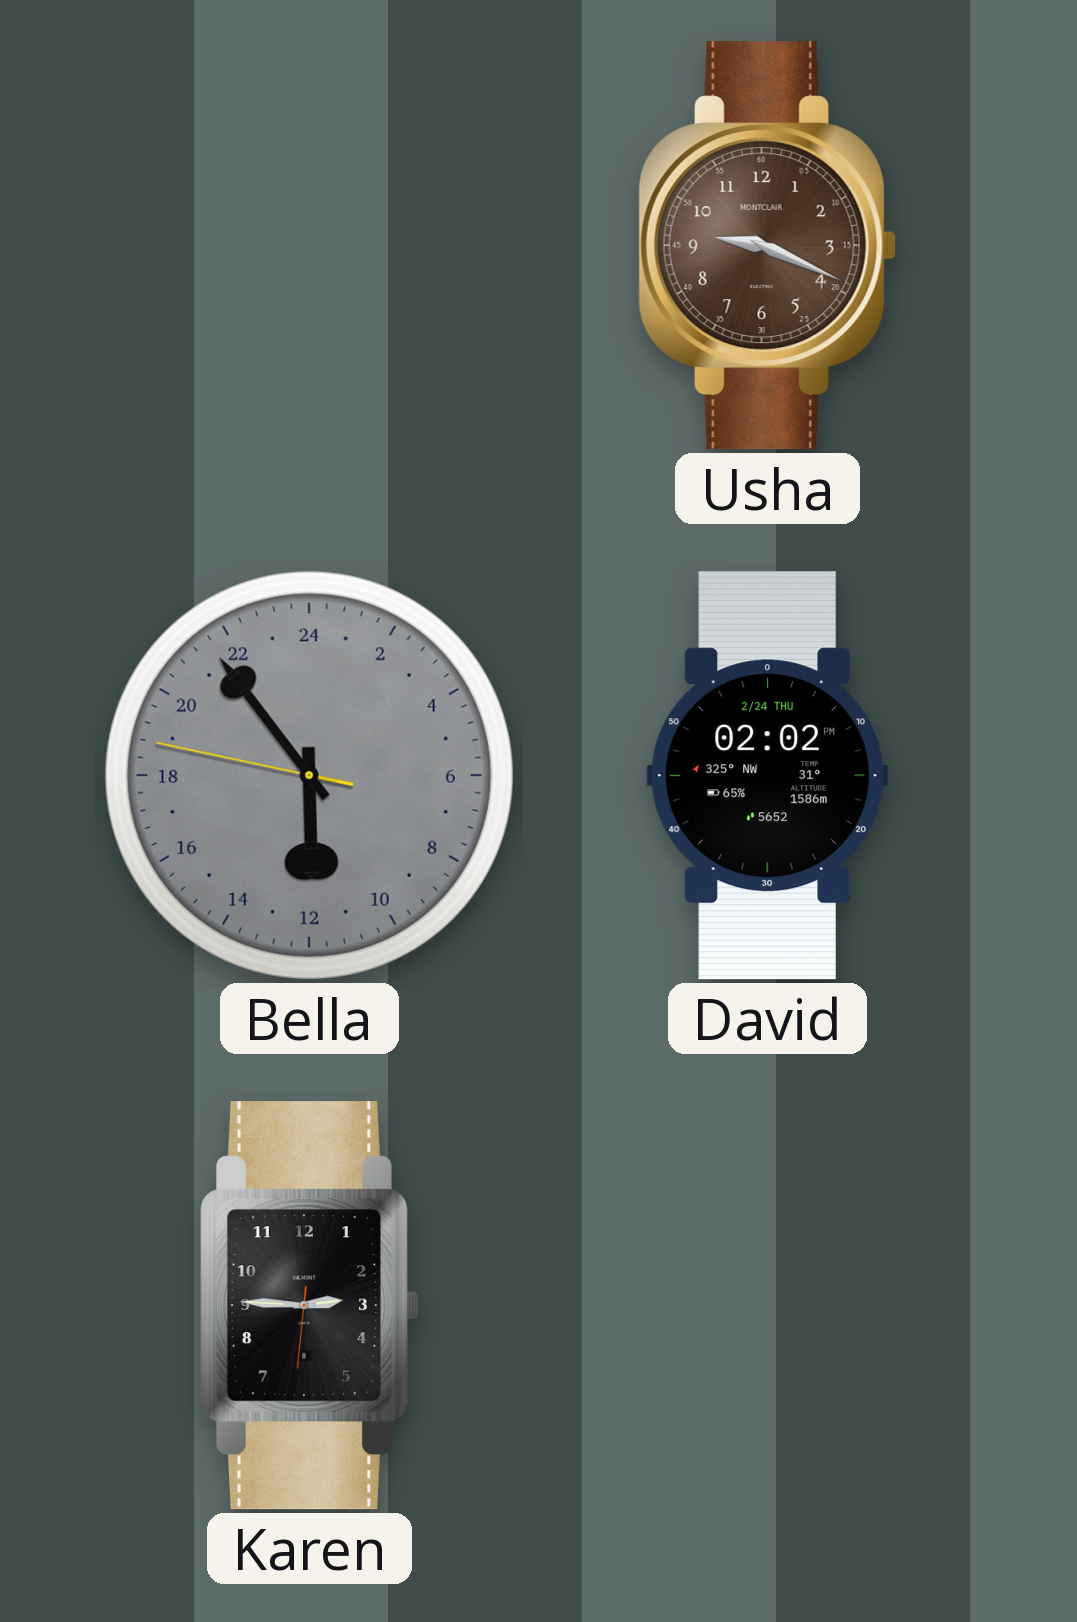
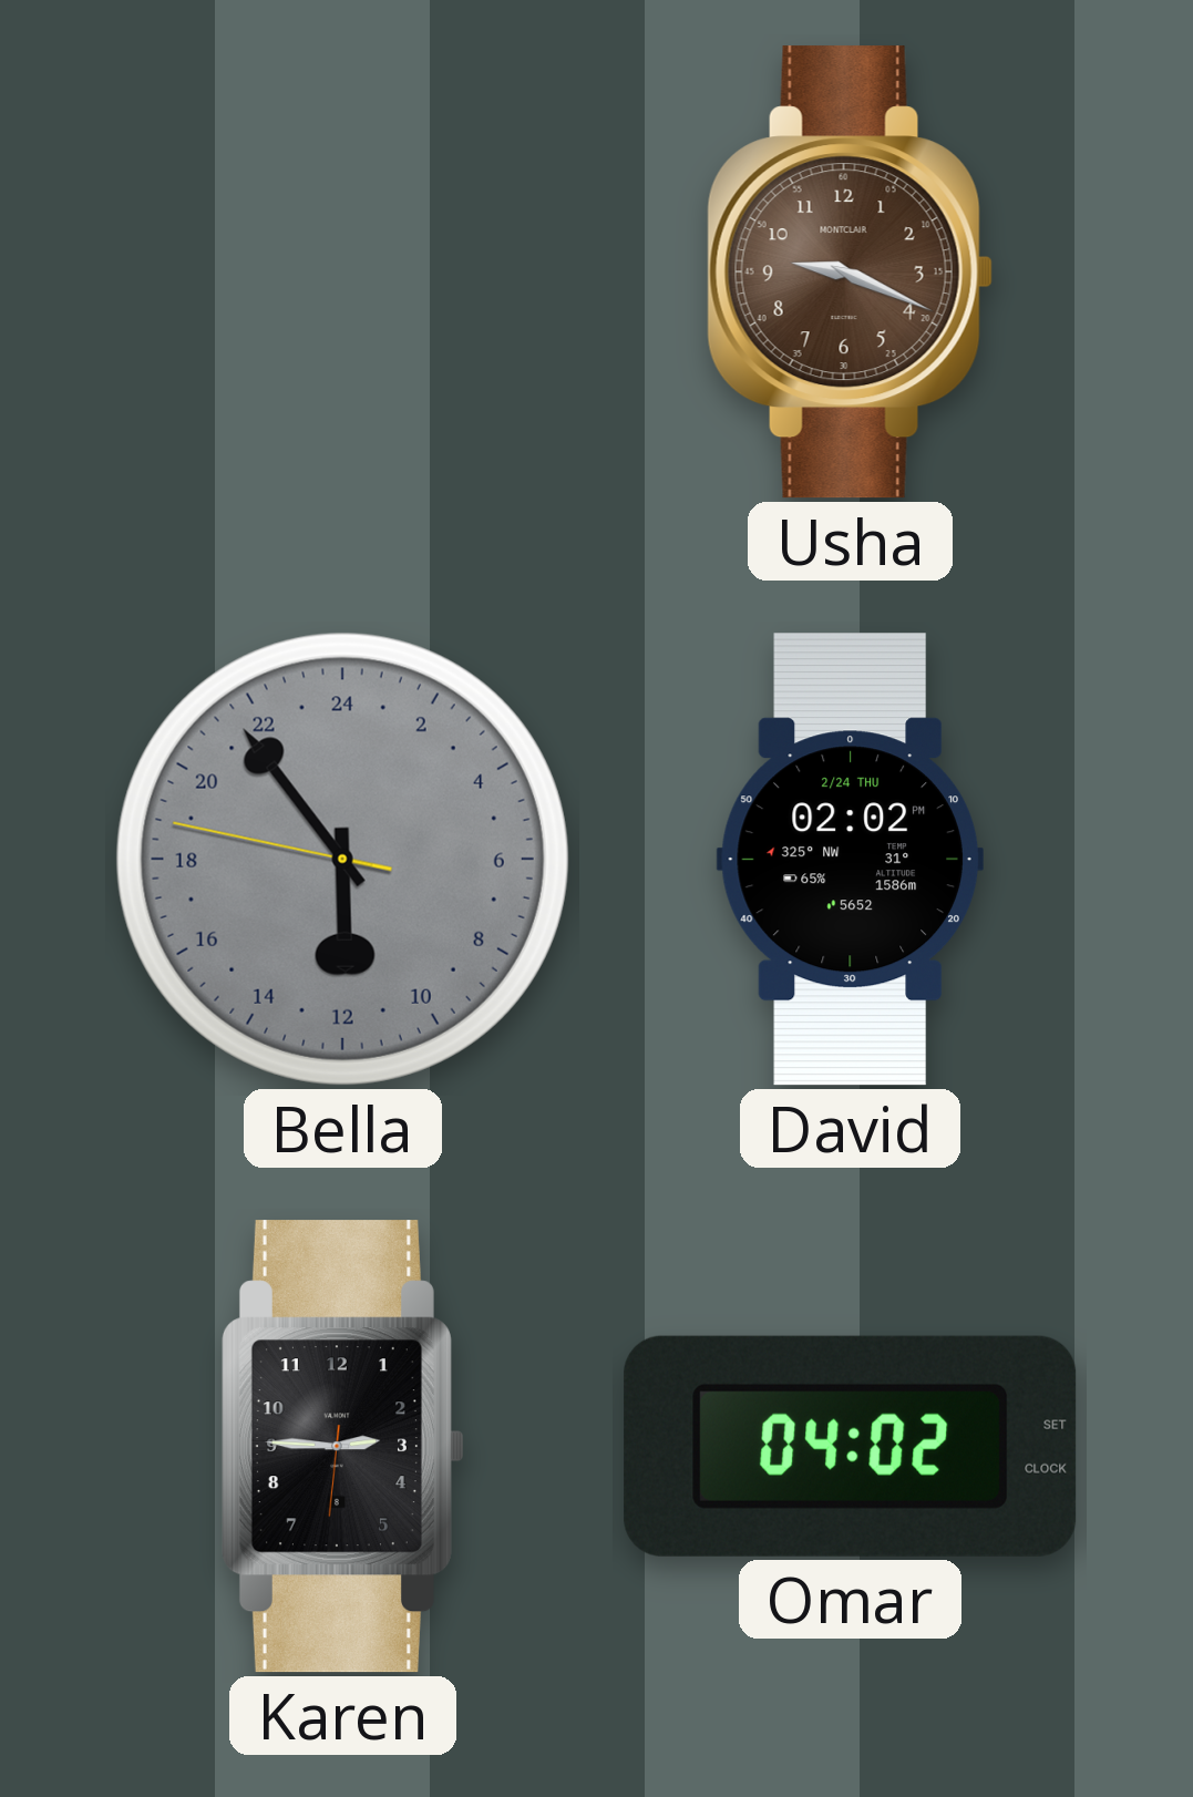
Omar: none -> 04:02
